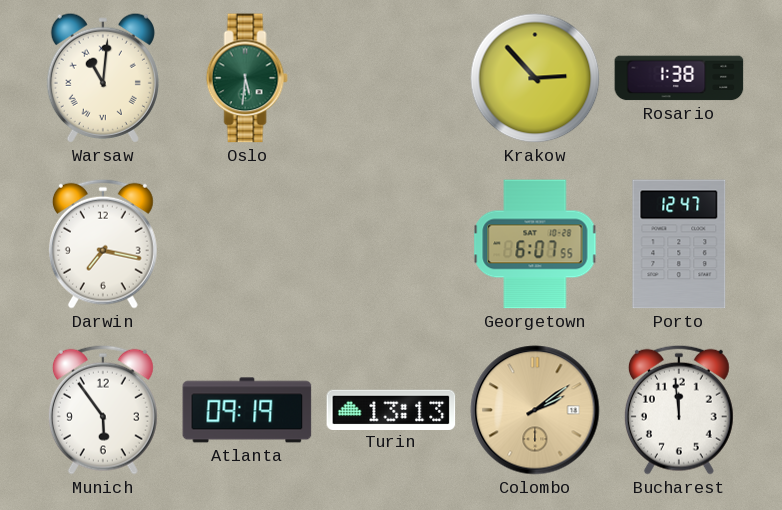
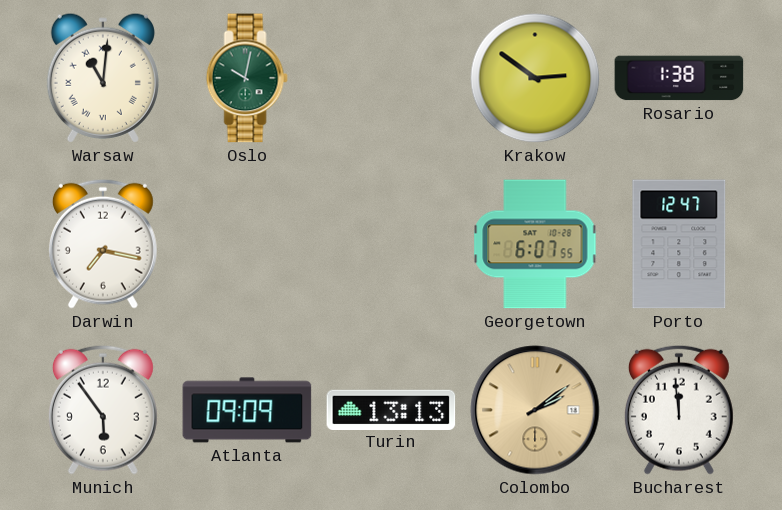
Oslo: 5:31 -> 10:02
Krakow: 2:53 -> 2:51
Atlanta: 09:19 -> 09:09
